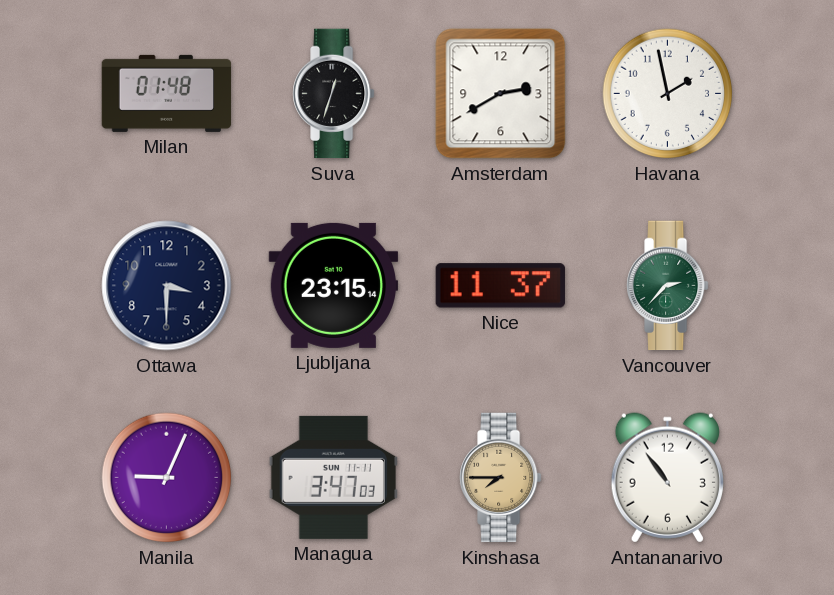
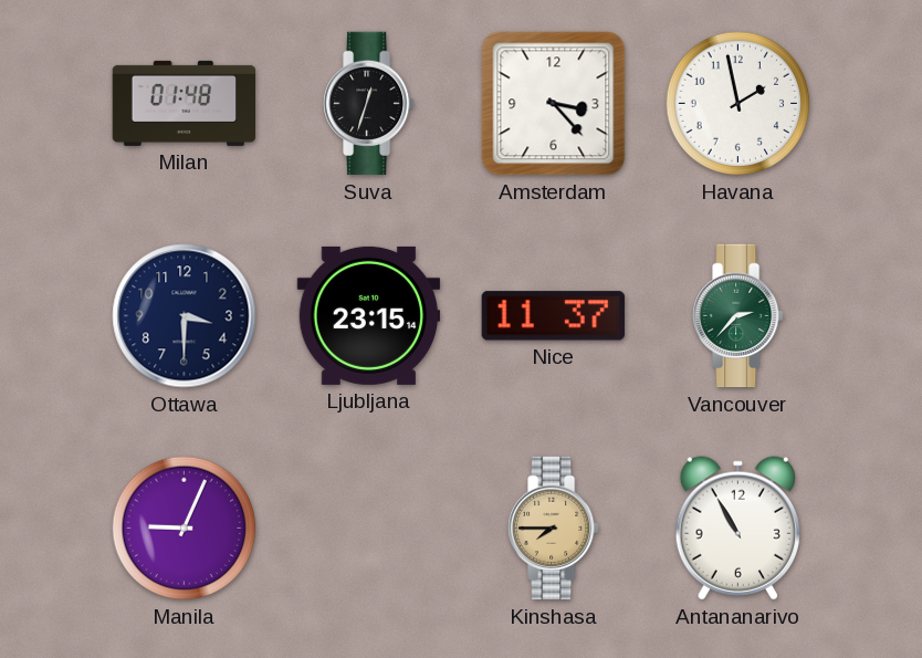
Amsterdam: 2:40 -> 3:23
Managua: 3:47 -> none
Antananarivo: 10:54 -> 10:55
